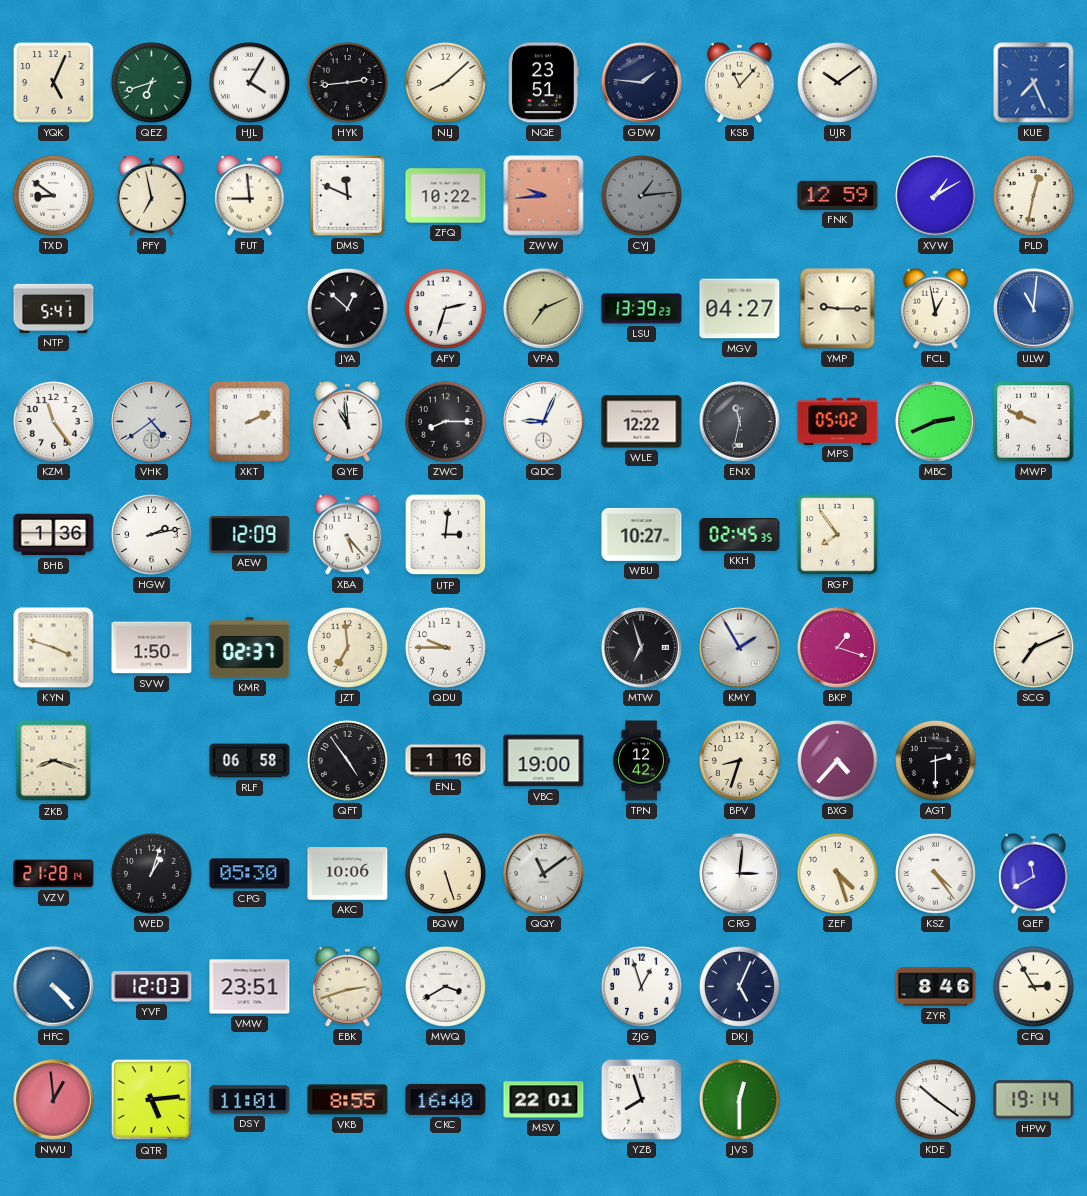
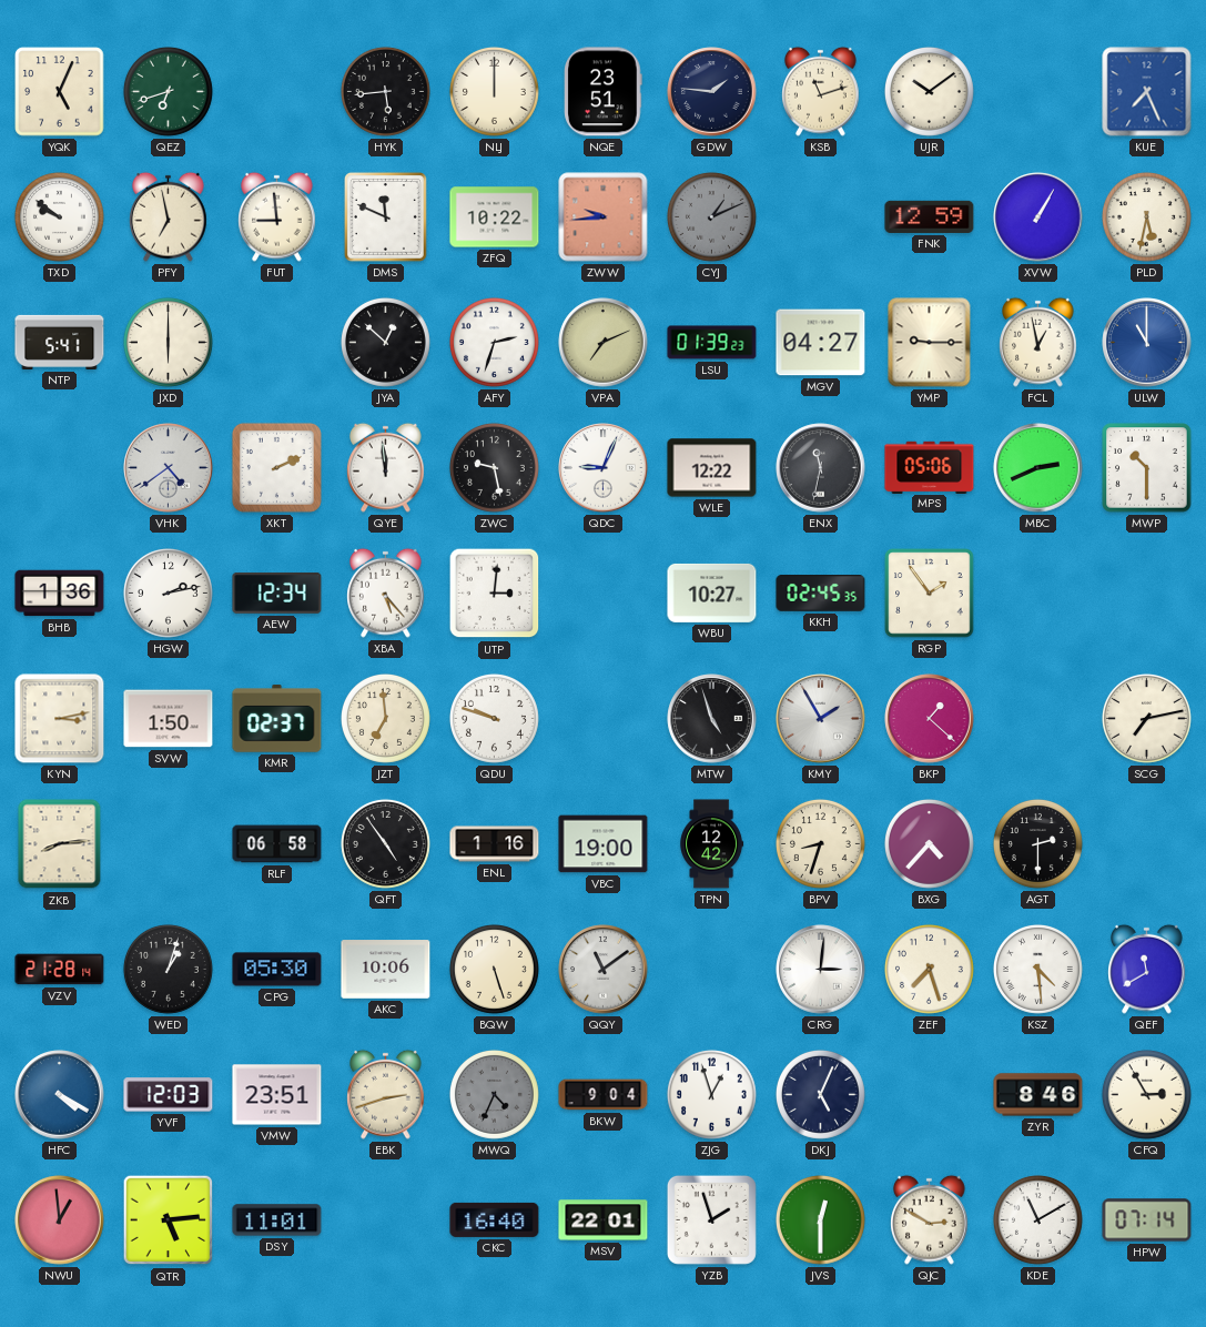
HJL: 4:05 -> none
HYK: 2:44 -> 5:44
NLJ: 8:08 -> 12:00
KSB: 11:07 -> 11:12
TXD: 8:51 -> 9:51
CYJ: 1:14 -> 1:11
XVW: 1:10 -> 1:05
PLD: 12:32 -> 5:32
JXD: none -> 6:00
LSU: 13:39 -> 01:39
ULW: 11:01 -> 11:00
KZM: 11:24 -> none
QYE: 10:59 -> 11:59
ZWC: 8:15 -> 9:28
MPS: 05:02 -> 05:06
MWP: 9:49 -> 10:30
AEW: 12:09 -> 12:34
RGP: 7:54 -> 1:54
KYN: 3:48 -> 3:13
QDU: 9:45 -> 9:48
MTW: 6:57 -> 4:57
BKP: 1:18 -> 1:22
SCG: 7:11 -> 7:13
ZKB: 8:18 -> 8:14
ZEF: 4:27 -> 7:27
KSZ: 4:24 -> 4:29
HFC: 4:23 -> 4:20
MWQ: 3:40 -> 4:34
MWQ dial: white -> grey
BKW: none -> 9:04
VKB: 8:55 -> none
YZB: 7:57 -> 1:57
QJC: none -> 2:50
KDE: 10:21 -> 11:10
HPW: 19:14 -> 07:14
